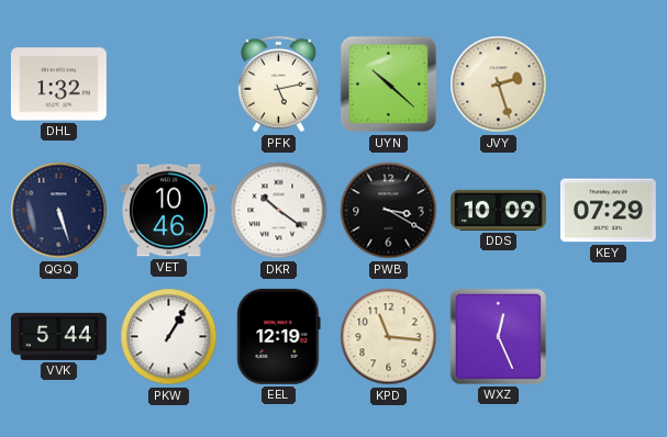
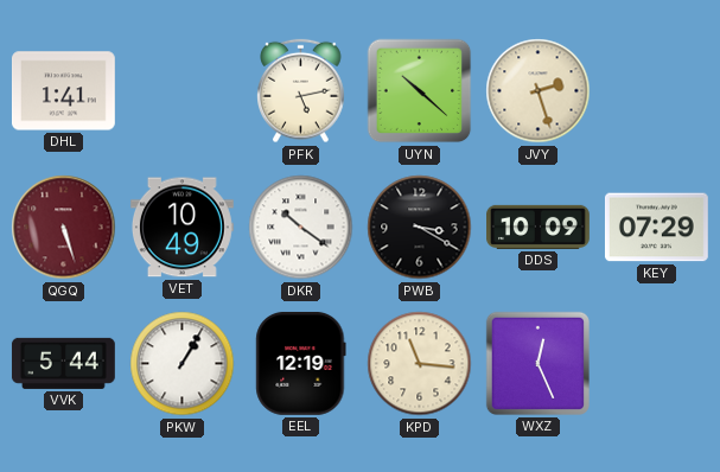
DHL: 1:32 -> 1:41
QGQ dial: navy -> burgundy
VET: 10:46 -> 10:49
